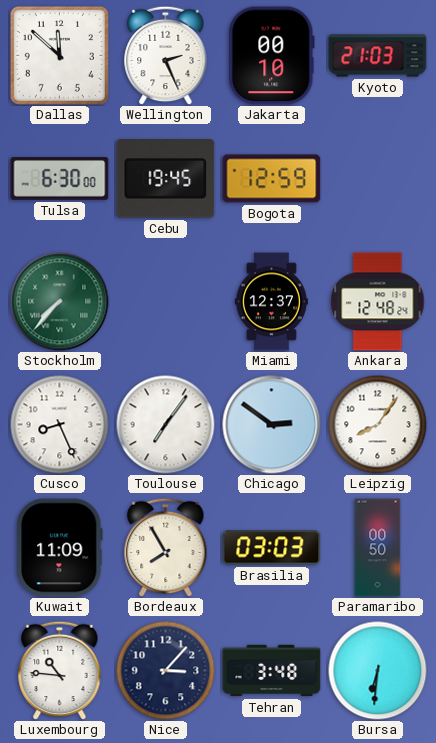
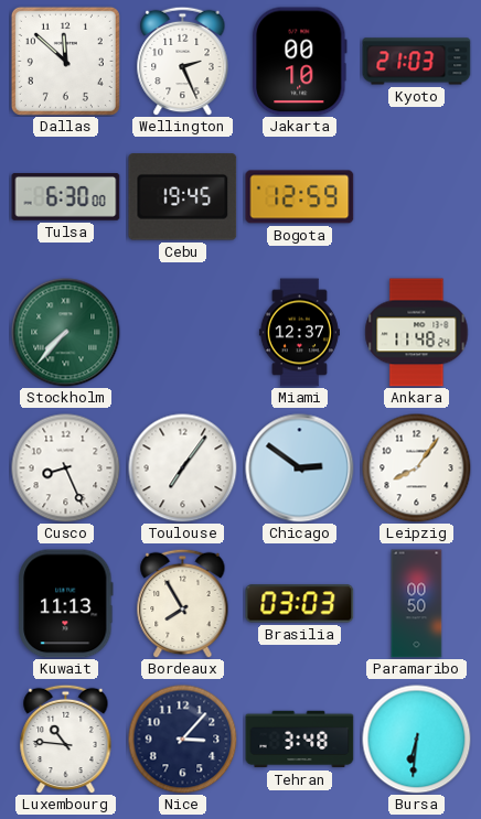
Ankara: 12:48 -> 11:48
Kuwait: 11:09 -> 11:13
